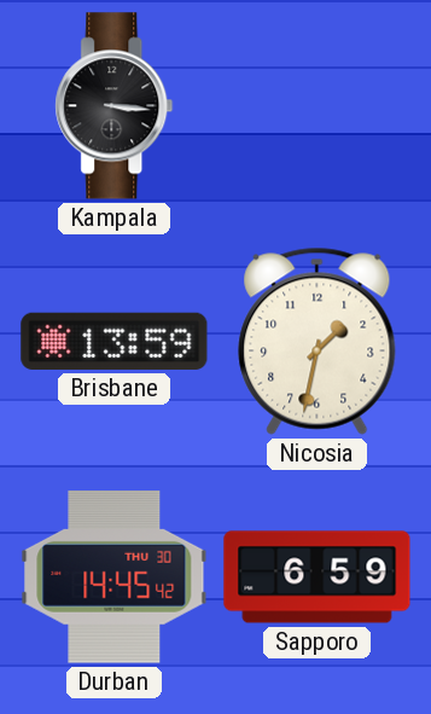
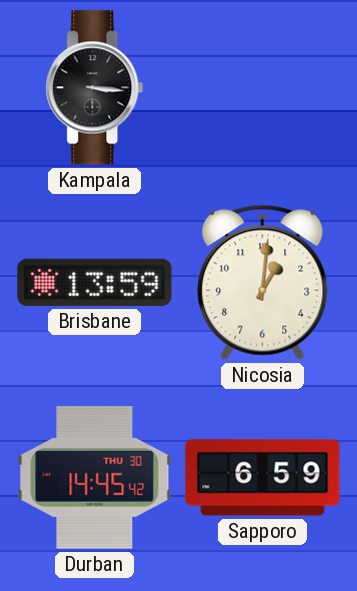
Nicosia: 1:32 -> 1:01
